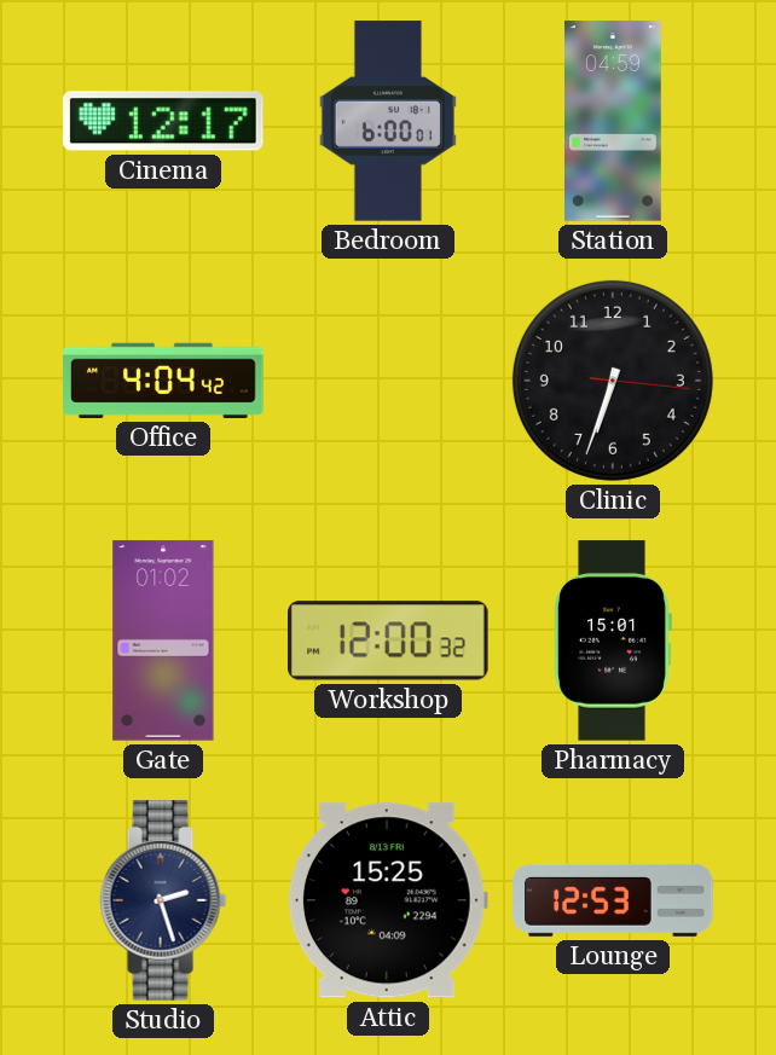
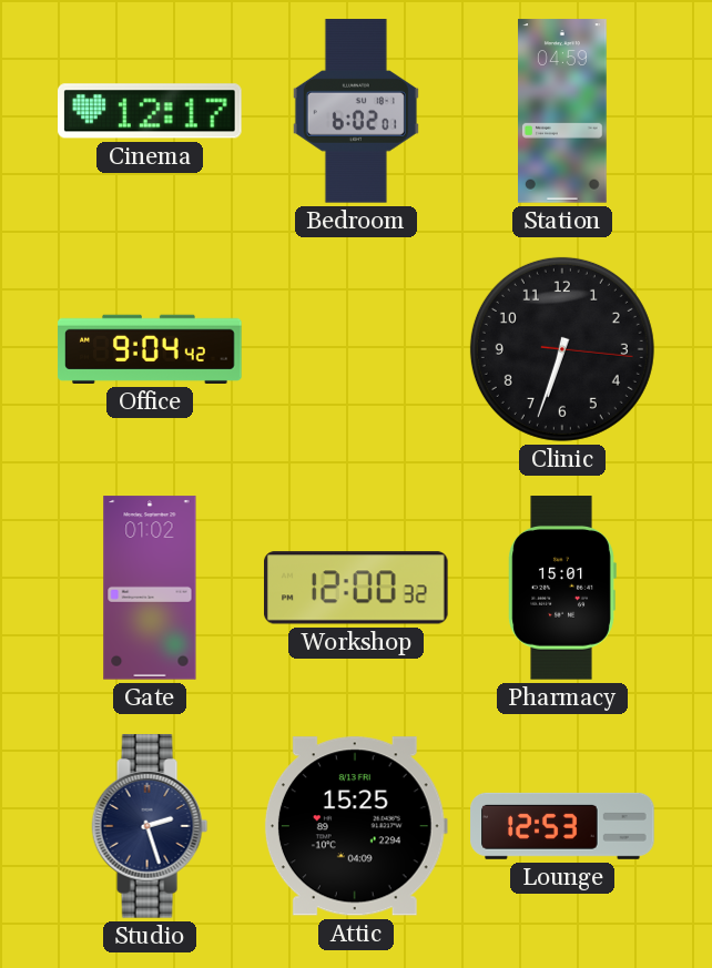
Bedroom: 6:00 -> 6:02
Office: 4:04 -> 9:04
